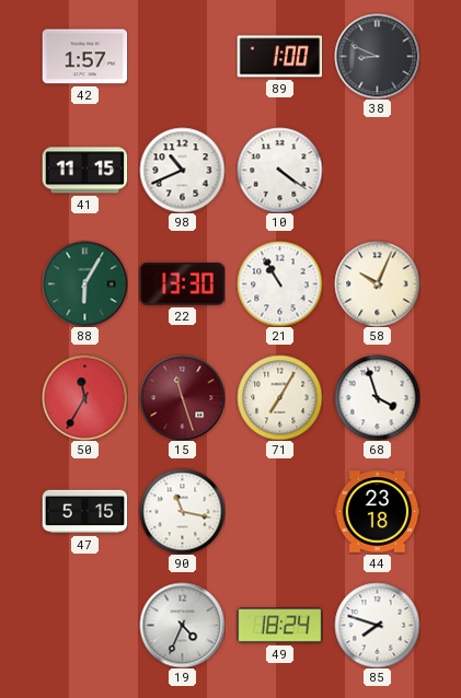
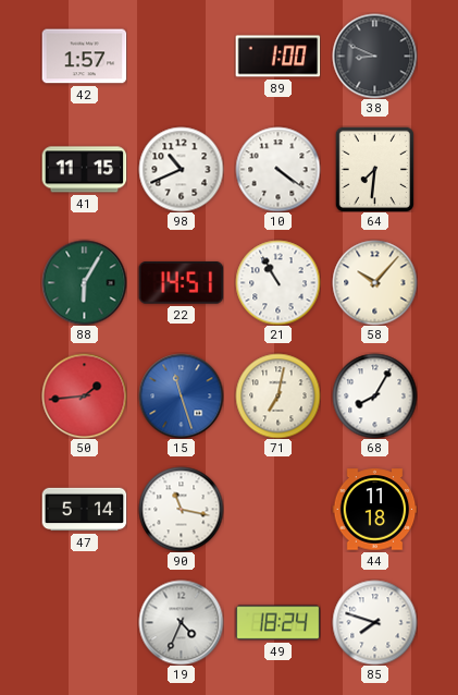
64: none -> 7:31
22: 13:30 -> 14:51
58: 10:04 -> 10:07
50: 11:35 -> 1:44
15 dial: burgundy -> blue
71: 7:05 -> 7:02
68: 3:57 -> 8:05
47: 5:15 -> 5:14
44: 23:18 -> 11:18
